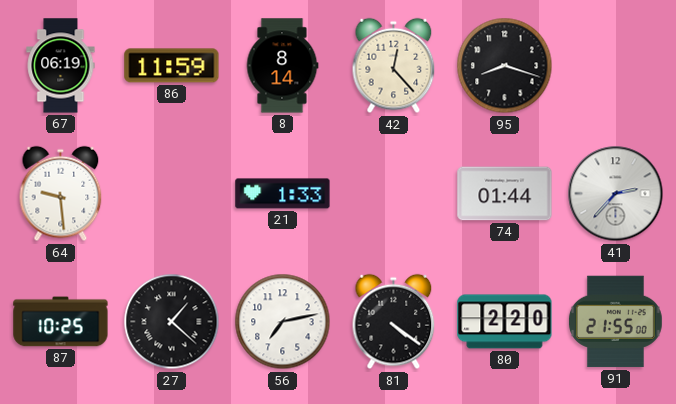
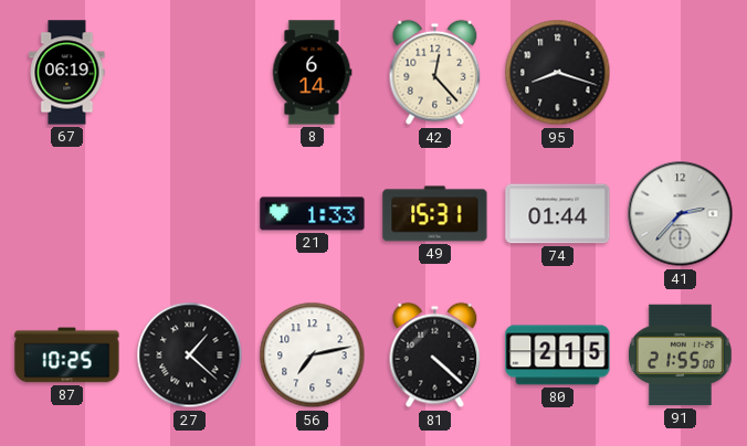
86: 11:59 -> none
8: 8:14 -> 6:14
64: 9:29 -> none
49: none -> 15:31
81: 4:21 -> 4:22
80: 2:20 -> 2:15
